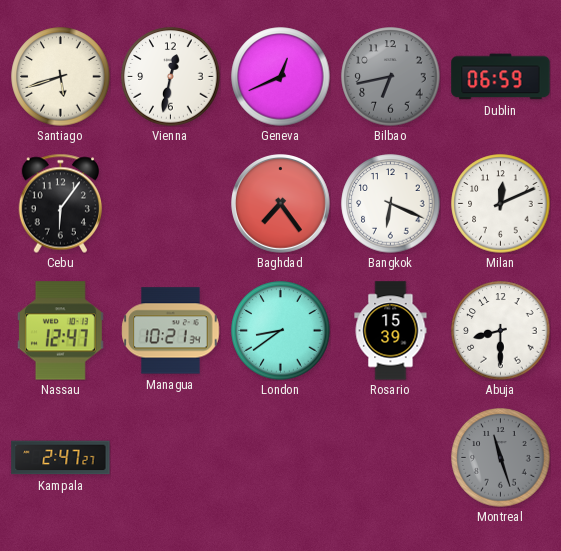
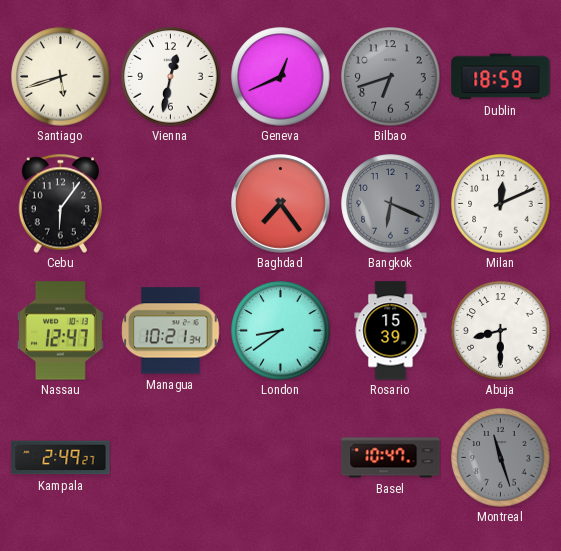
Bilbao: 6:43 -> 6:42
Dublin: 06:59 -> 18:59
Bangkok dial: white -> grey
Kampala: 2:47 -> 2:49
Basel: none -> 10:47
